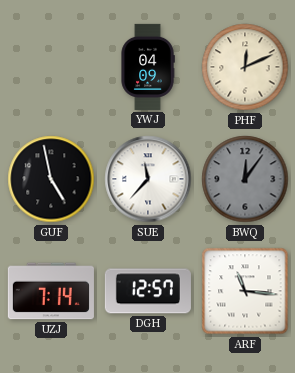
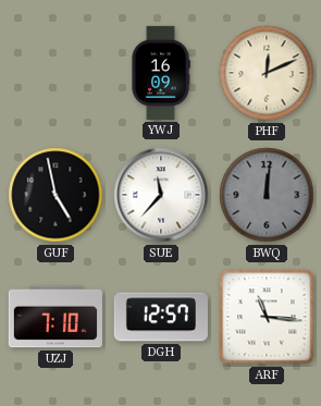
YWJ: 04:09 -> 16:09
BWQ: 12:06 -> 12:01
UZJ: 7:14 -> 7:10
